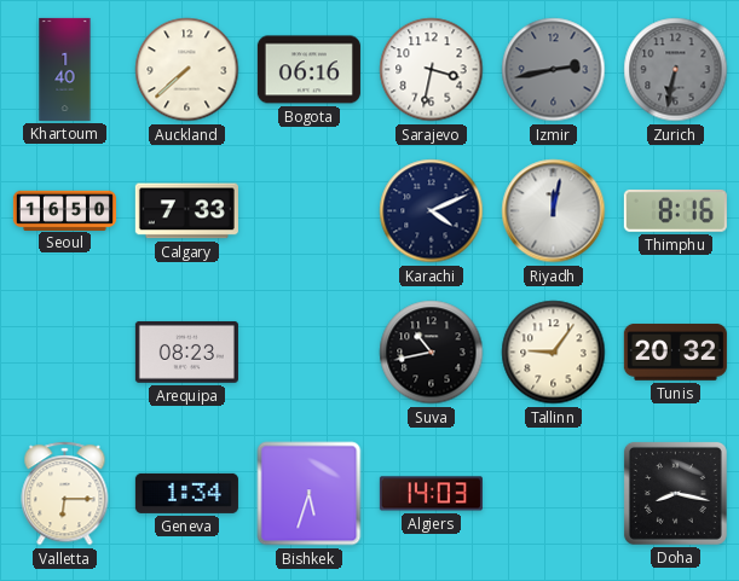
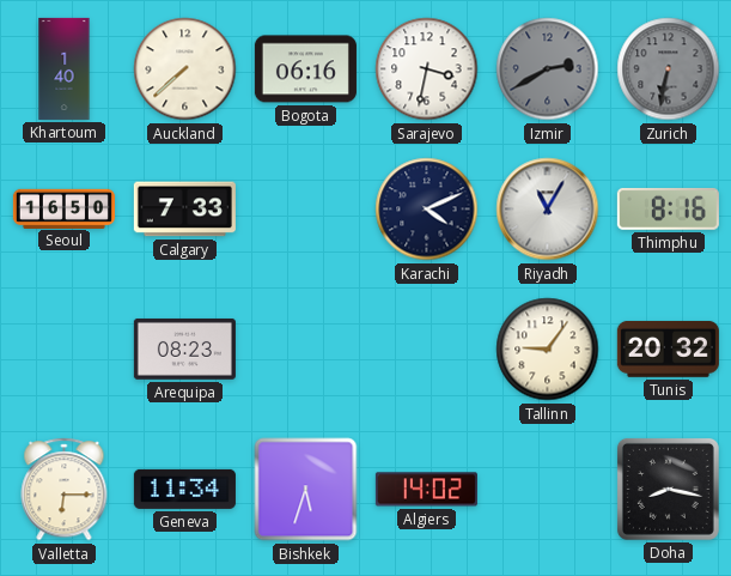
Izmir: 2:43 -> 2:40
Riyadh: 12:02 -> 11:05
Suva: 10:43 -> none
Geneva: 1:34 -> 11:34
Algiers: 14:03 -> 14:02
